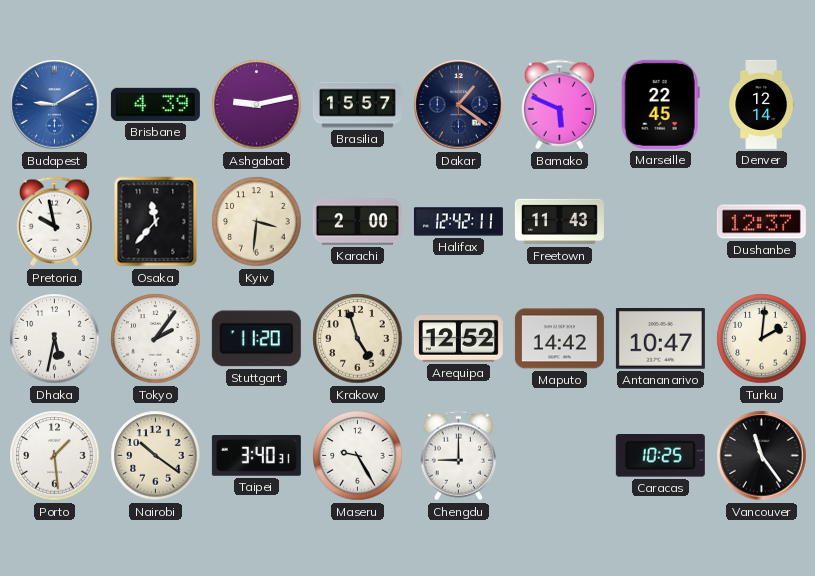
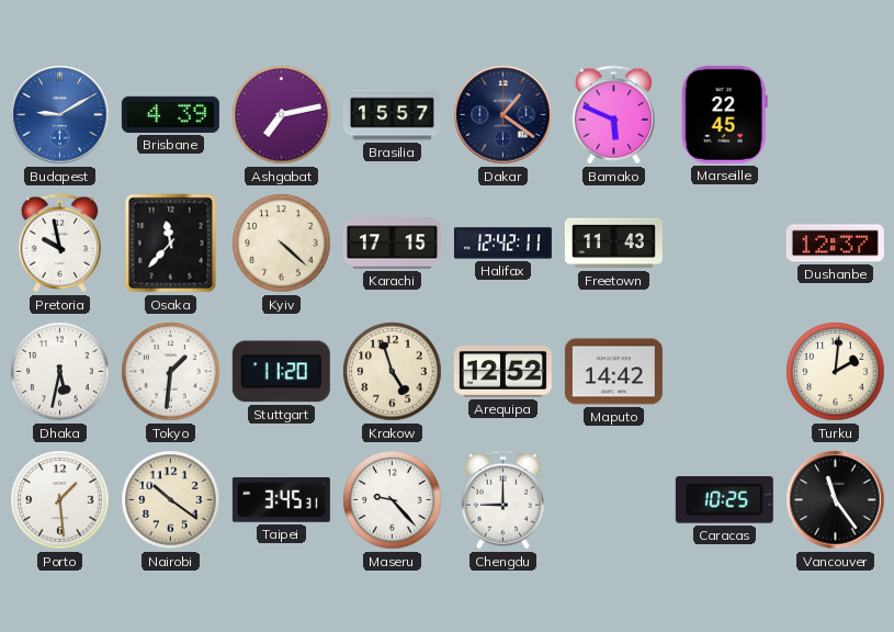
Ashgabat: 9:13 -> 7:13
Denver: 12:14 -> none
Kyiv: 3:31 -> 4:22
Karachi: 2:00 -> 17:15
Tokyo: 2:06 -> 1:31
Antananarivo: 10:47 -> none
Taipei: 3:40 -> 3:45
Maseru: 9:25 -> 9:23
